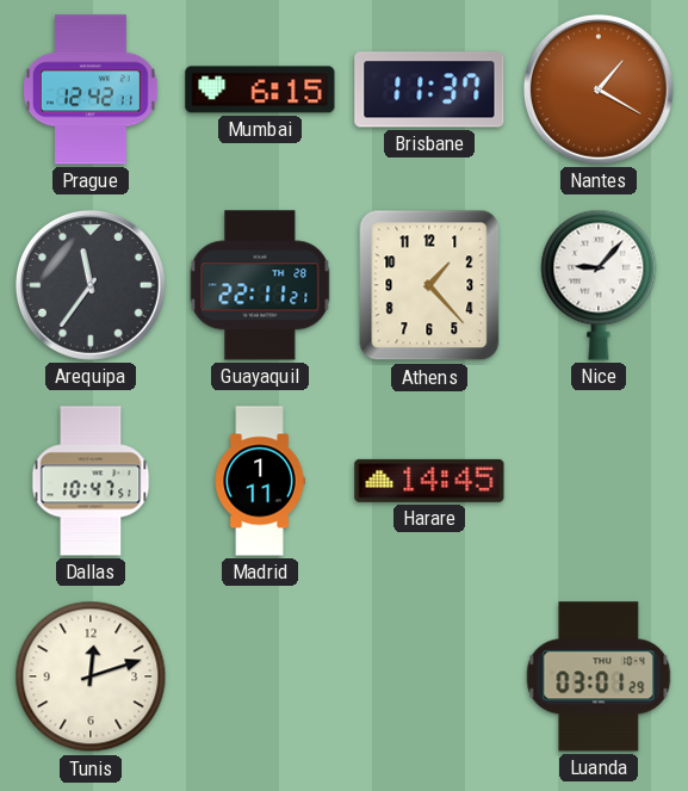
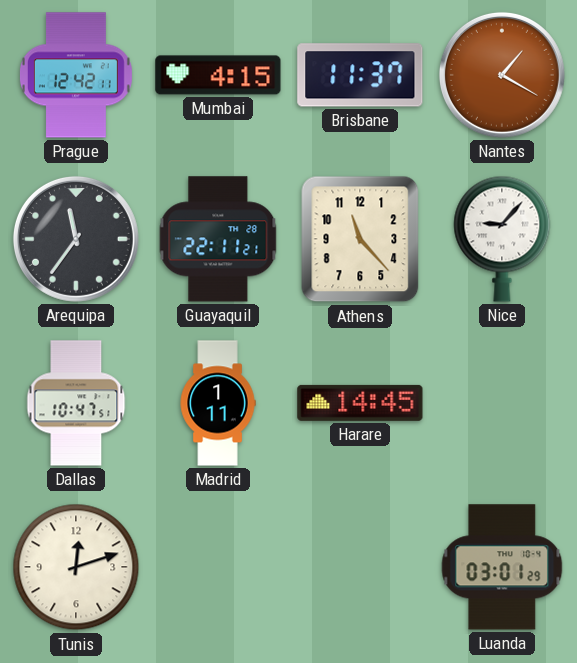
Mumbai: 6:15 -> 4:15
Athens: 1:23 -> 11:23
